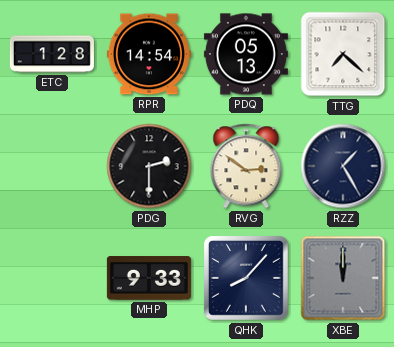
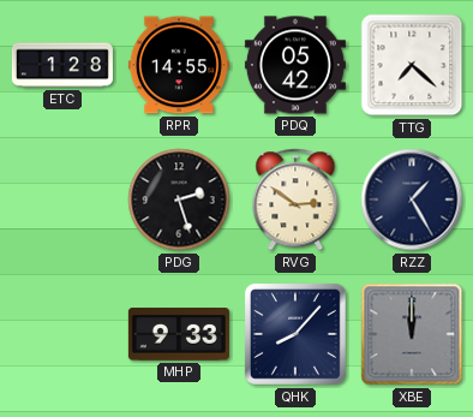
RPR: 14:54 -> 14:55
PDQ: 05:13 -> 05:42
PDG: 2:30 -> 2:27
